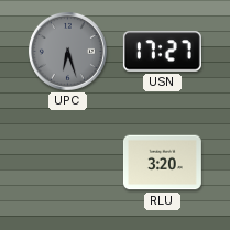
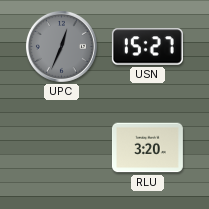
UPC: 6:27 -> 12:34
USN: 17:27 -> 15:27
